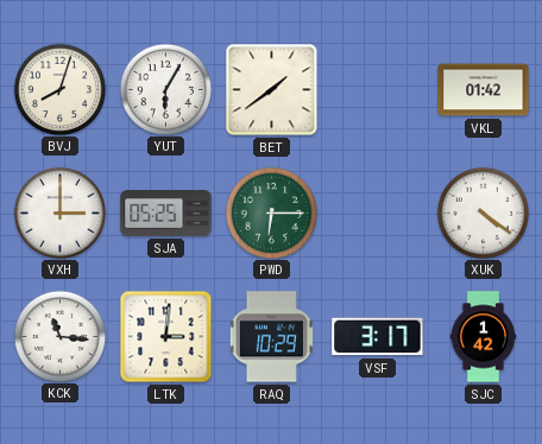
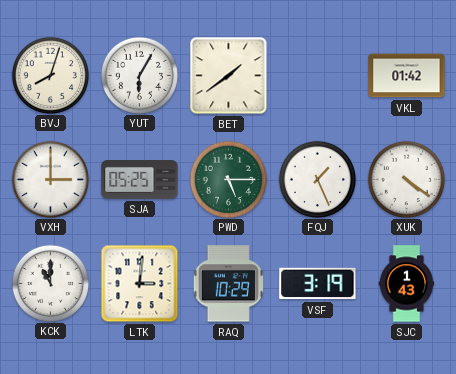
PWD: 6:15 -> 5:15
FQJ: none -> 1:26
KCK: 11:16 -> 11:00
VSF: 3:17 -> 3:19
SJC: 1:42 -> 1:43
